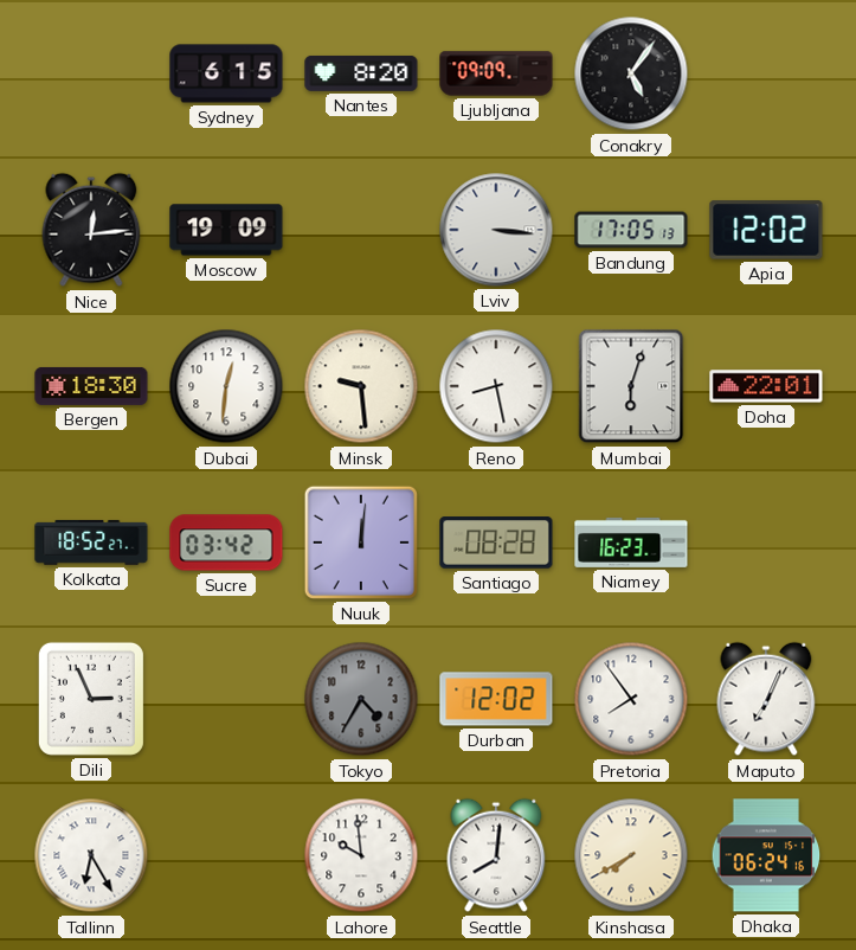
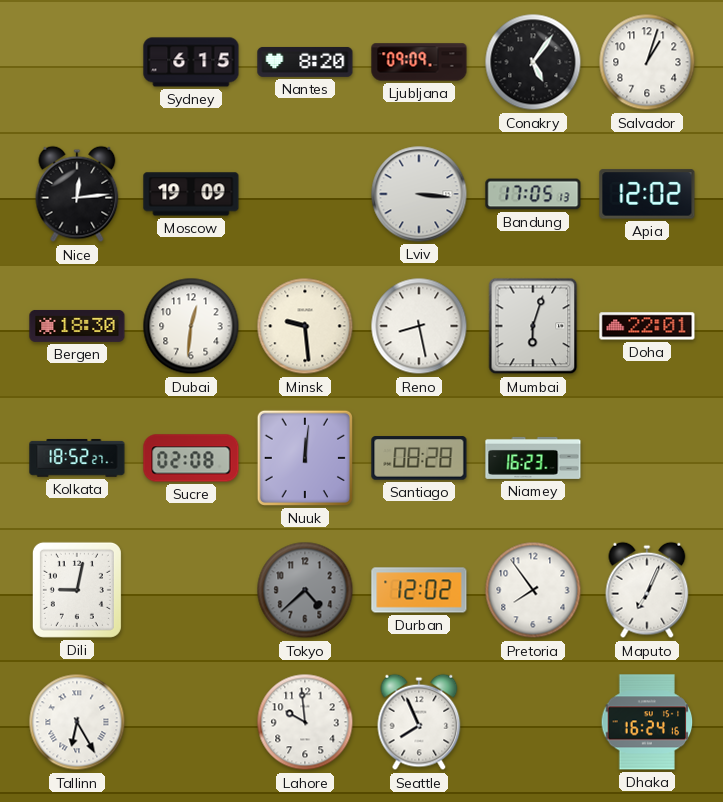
Salvador: none -> 1:03
Sucre: 03:42 -> 02:08
Dili: 2:56 -> 9:02
Tokyo: 4:35 -> 4:38
Seattle: 8:01 -> 7:56
Kinshasa: 7:40 -> none
Dhaka: 06:24 -> 16:24
